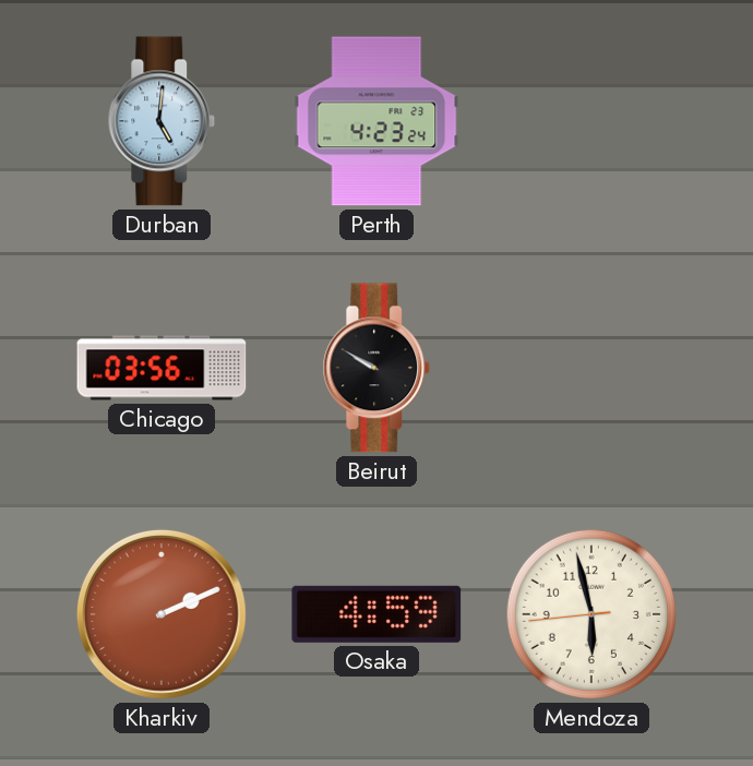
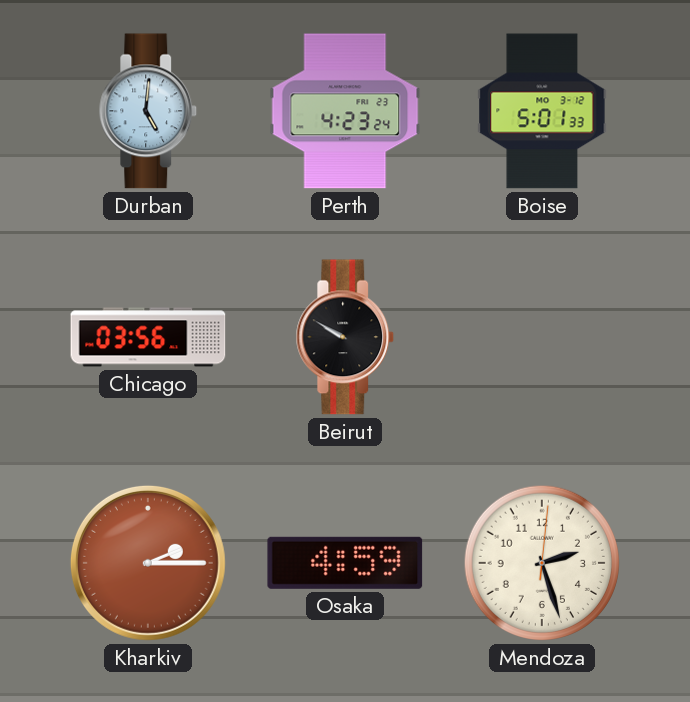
Boise: none -> 5:01
Kharkiv: 2:11 -> 2:15
Mendoza: 5:57 -> 2:27
